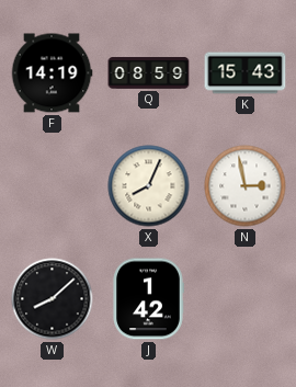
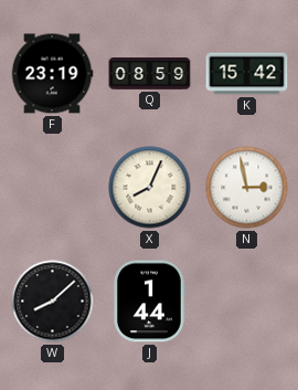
F: 14:19 -> 23:19
K: 15:43 -> 15:42
J: 1:42 -> 1:44
